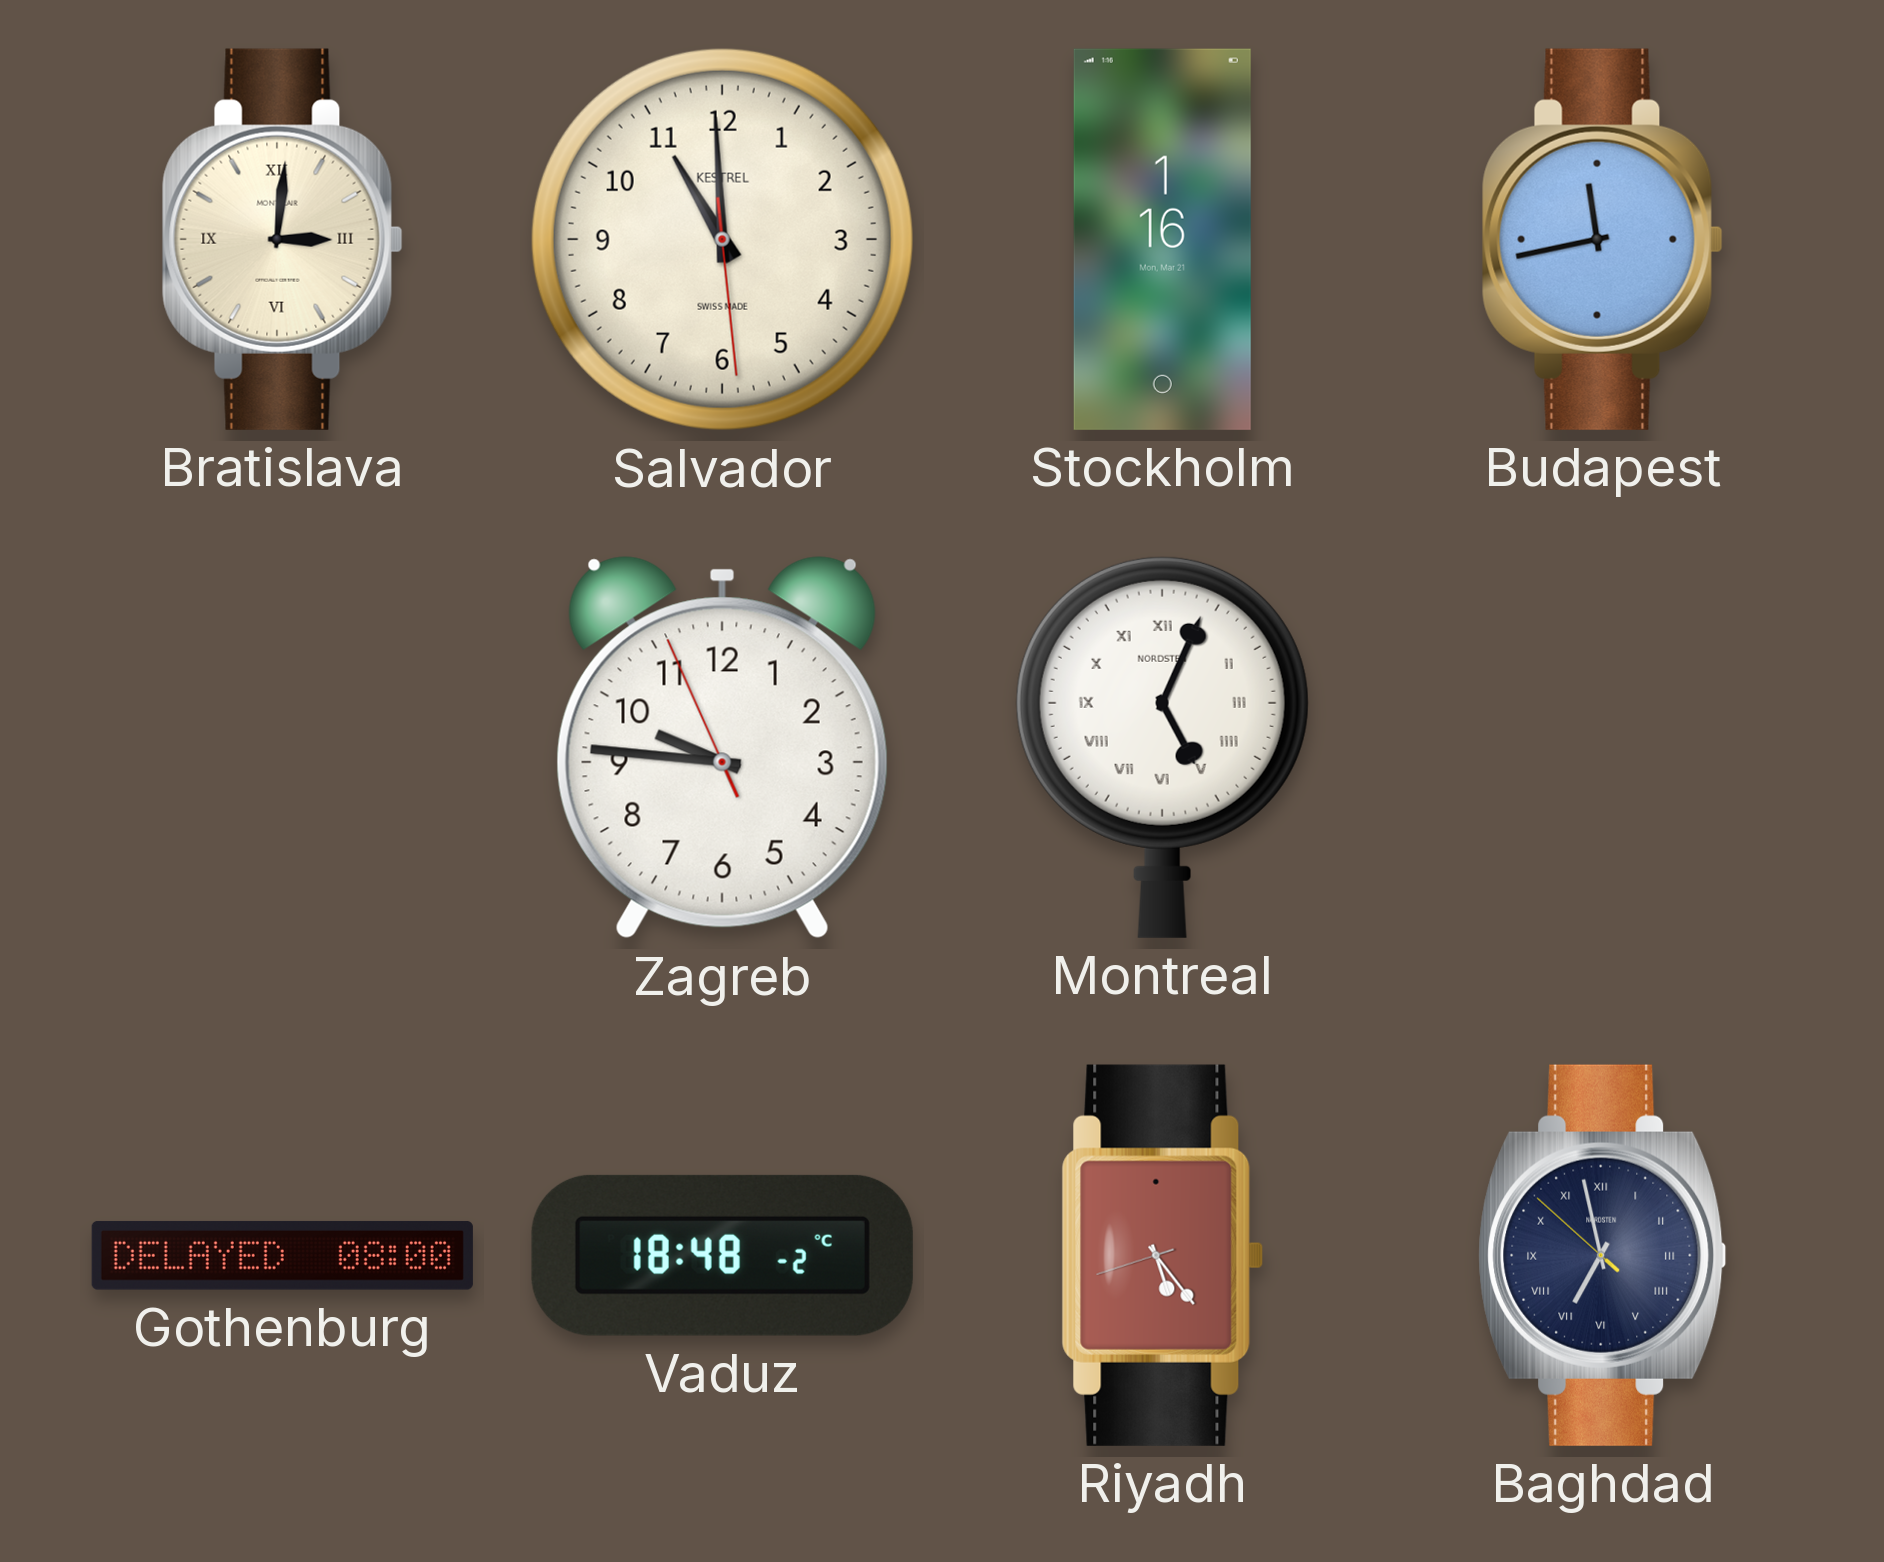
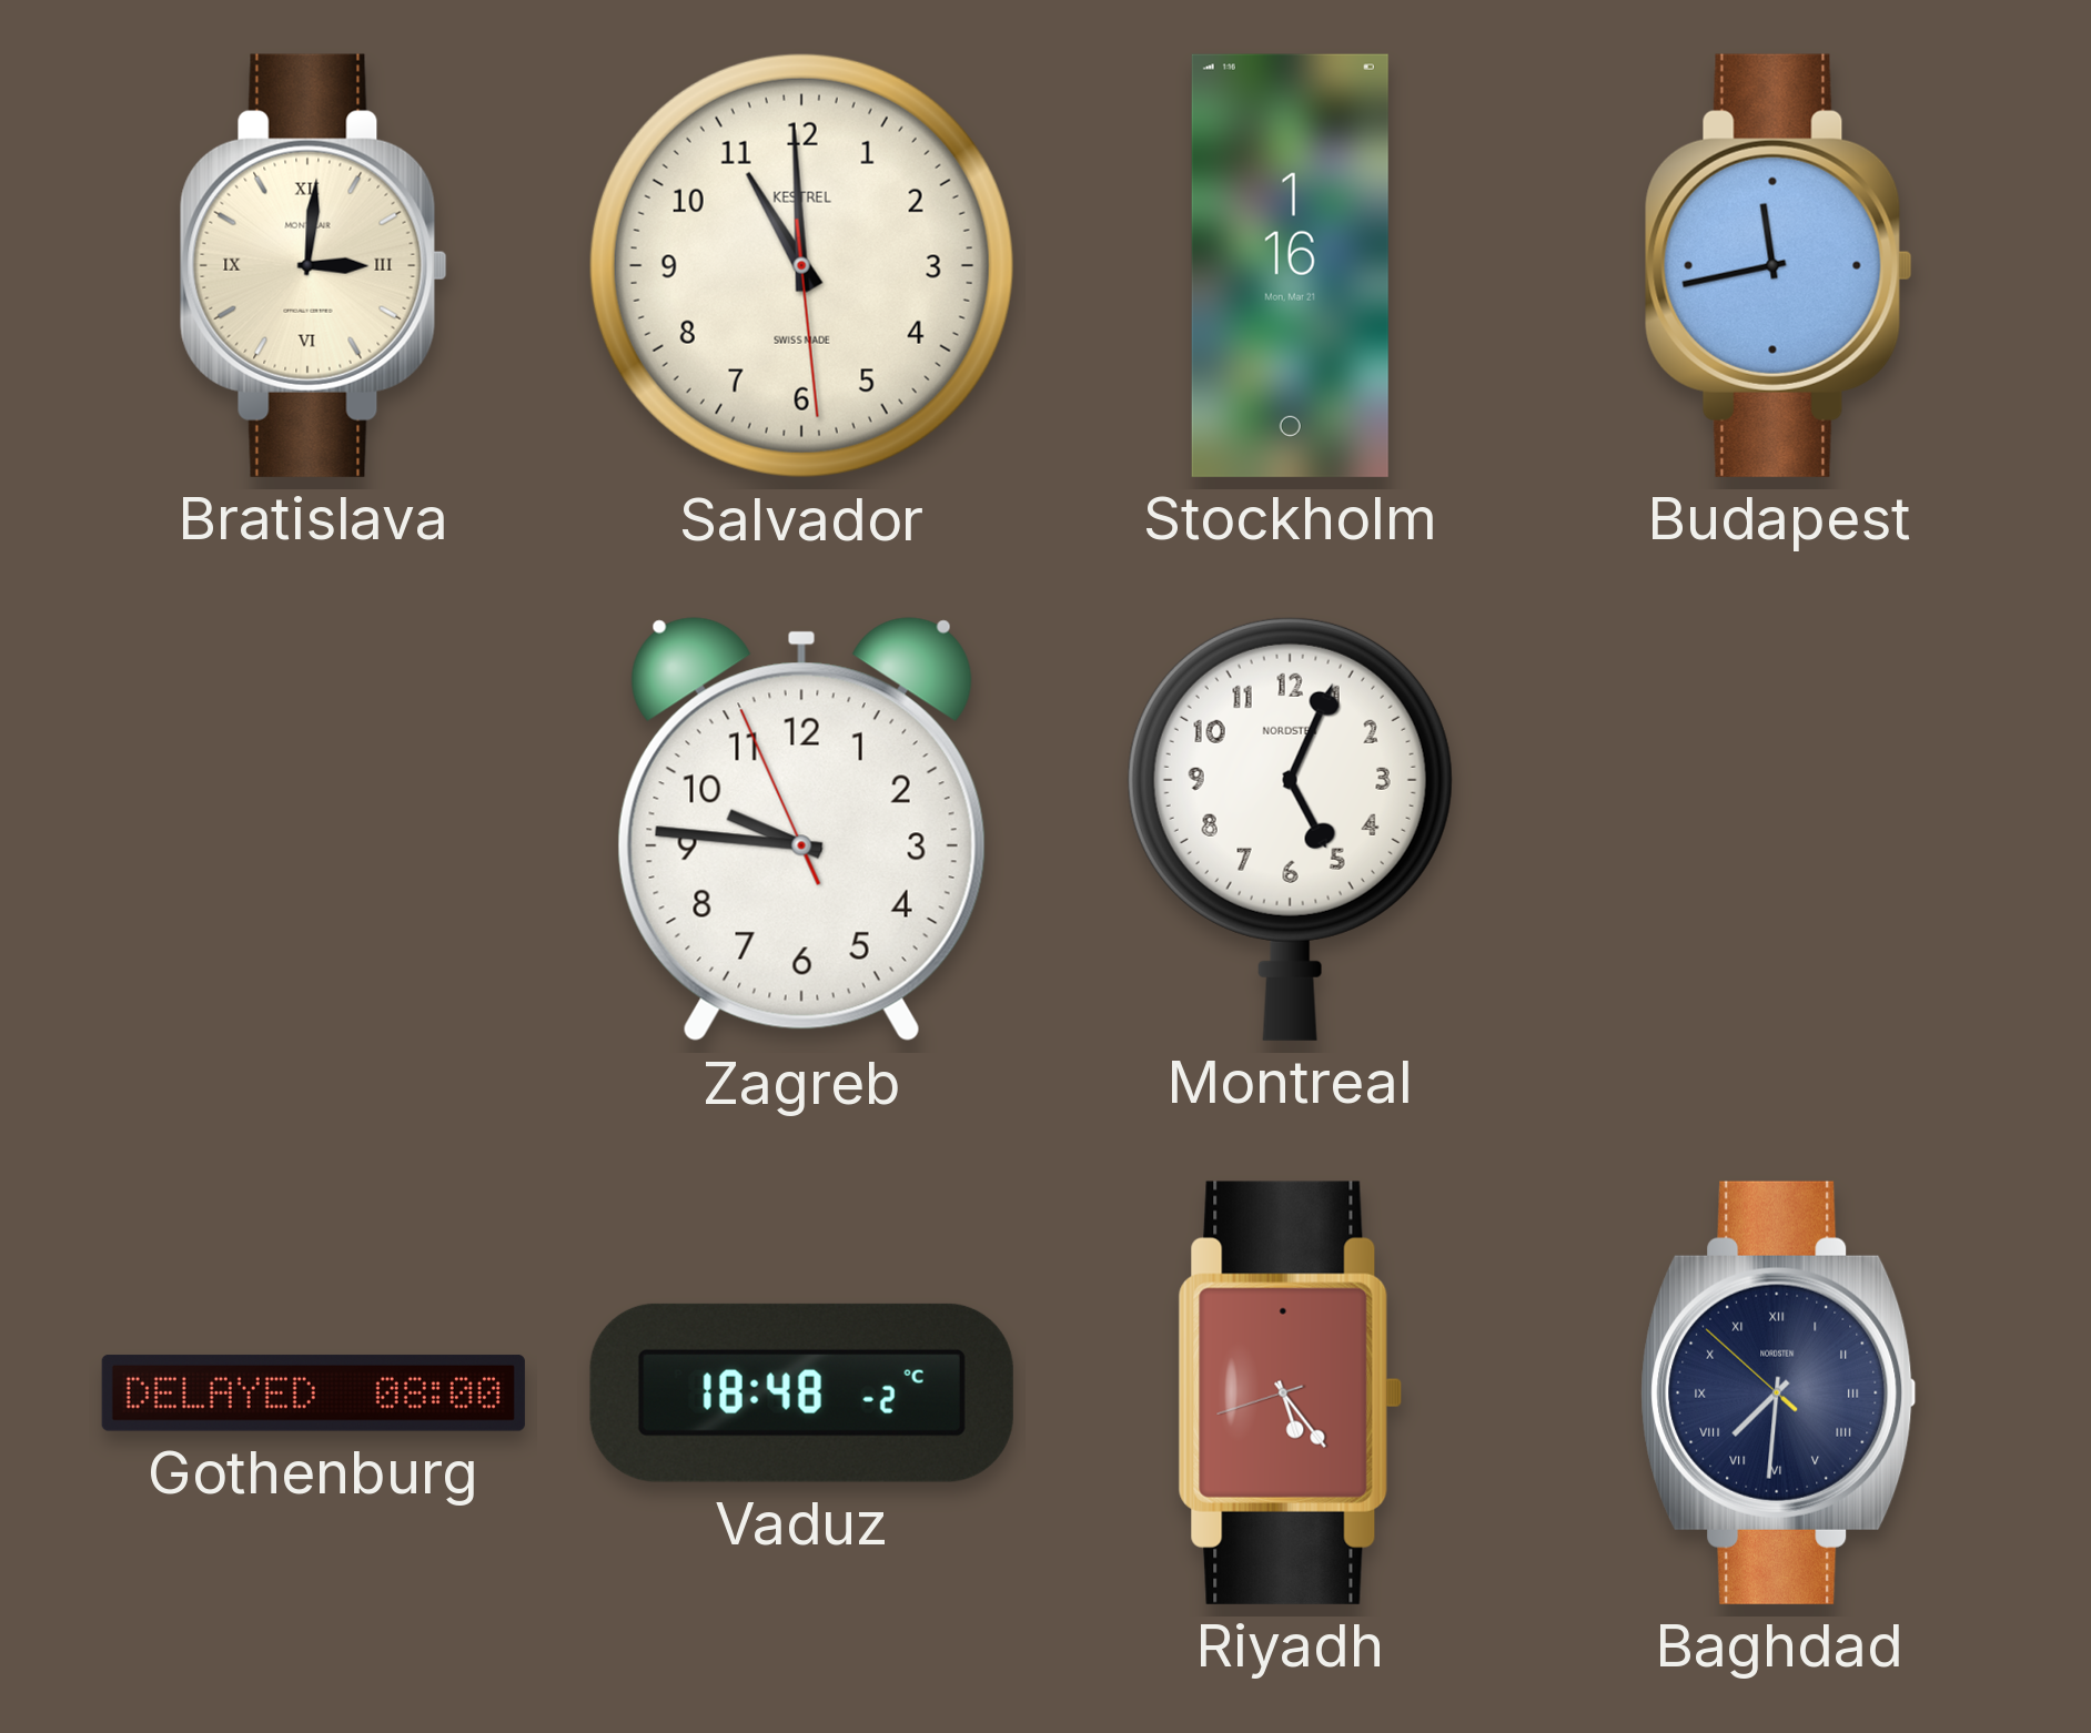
Montreal numerals: Roman -> Arabic
Baghdad: 6:57 -> 7:30
